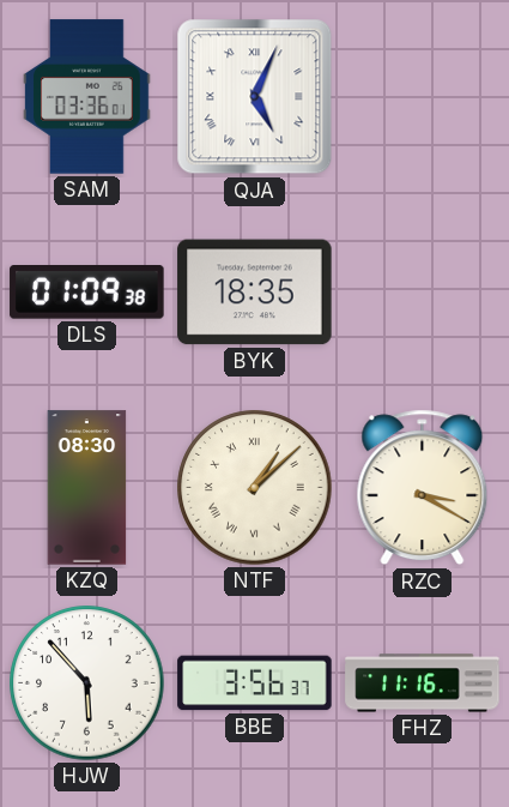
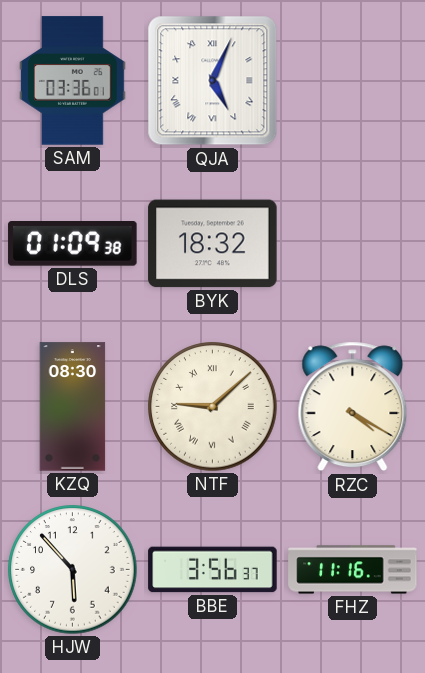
BYK: 18:35 -> 18:32
NTF: 1:08 -> 9:08
RZC: 3:20 -> 4:20
